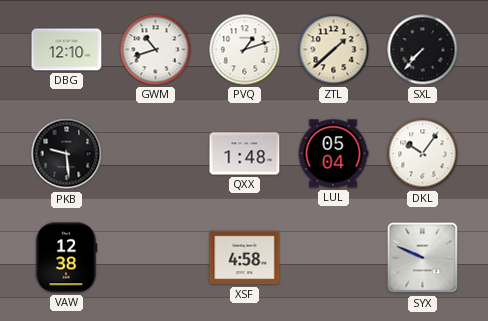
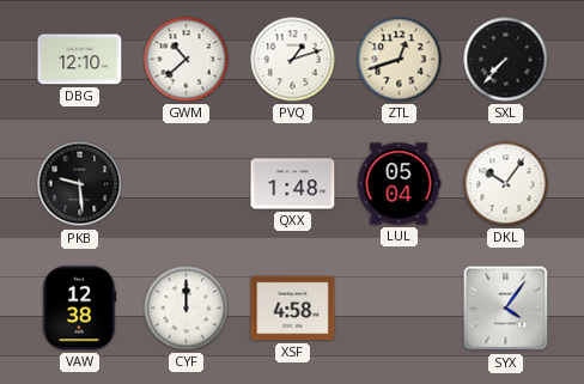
GWM: 10:42 -> 10:38
ZTL: 1:38 -> 12:42
CYF: none -> 12:00
SYX: 9:49 -> 4:06
